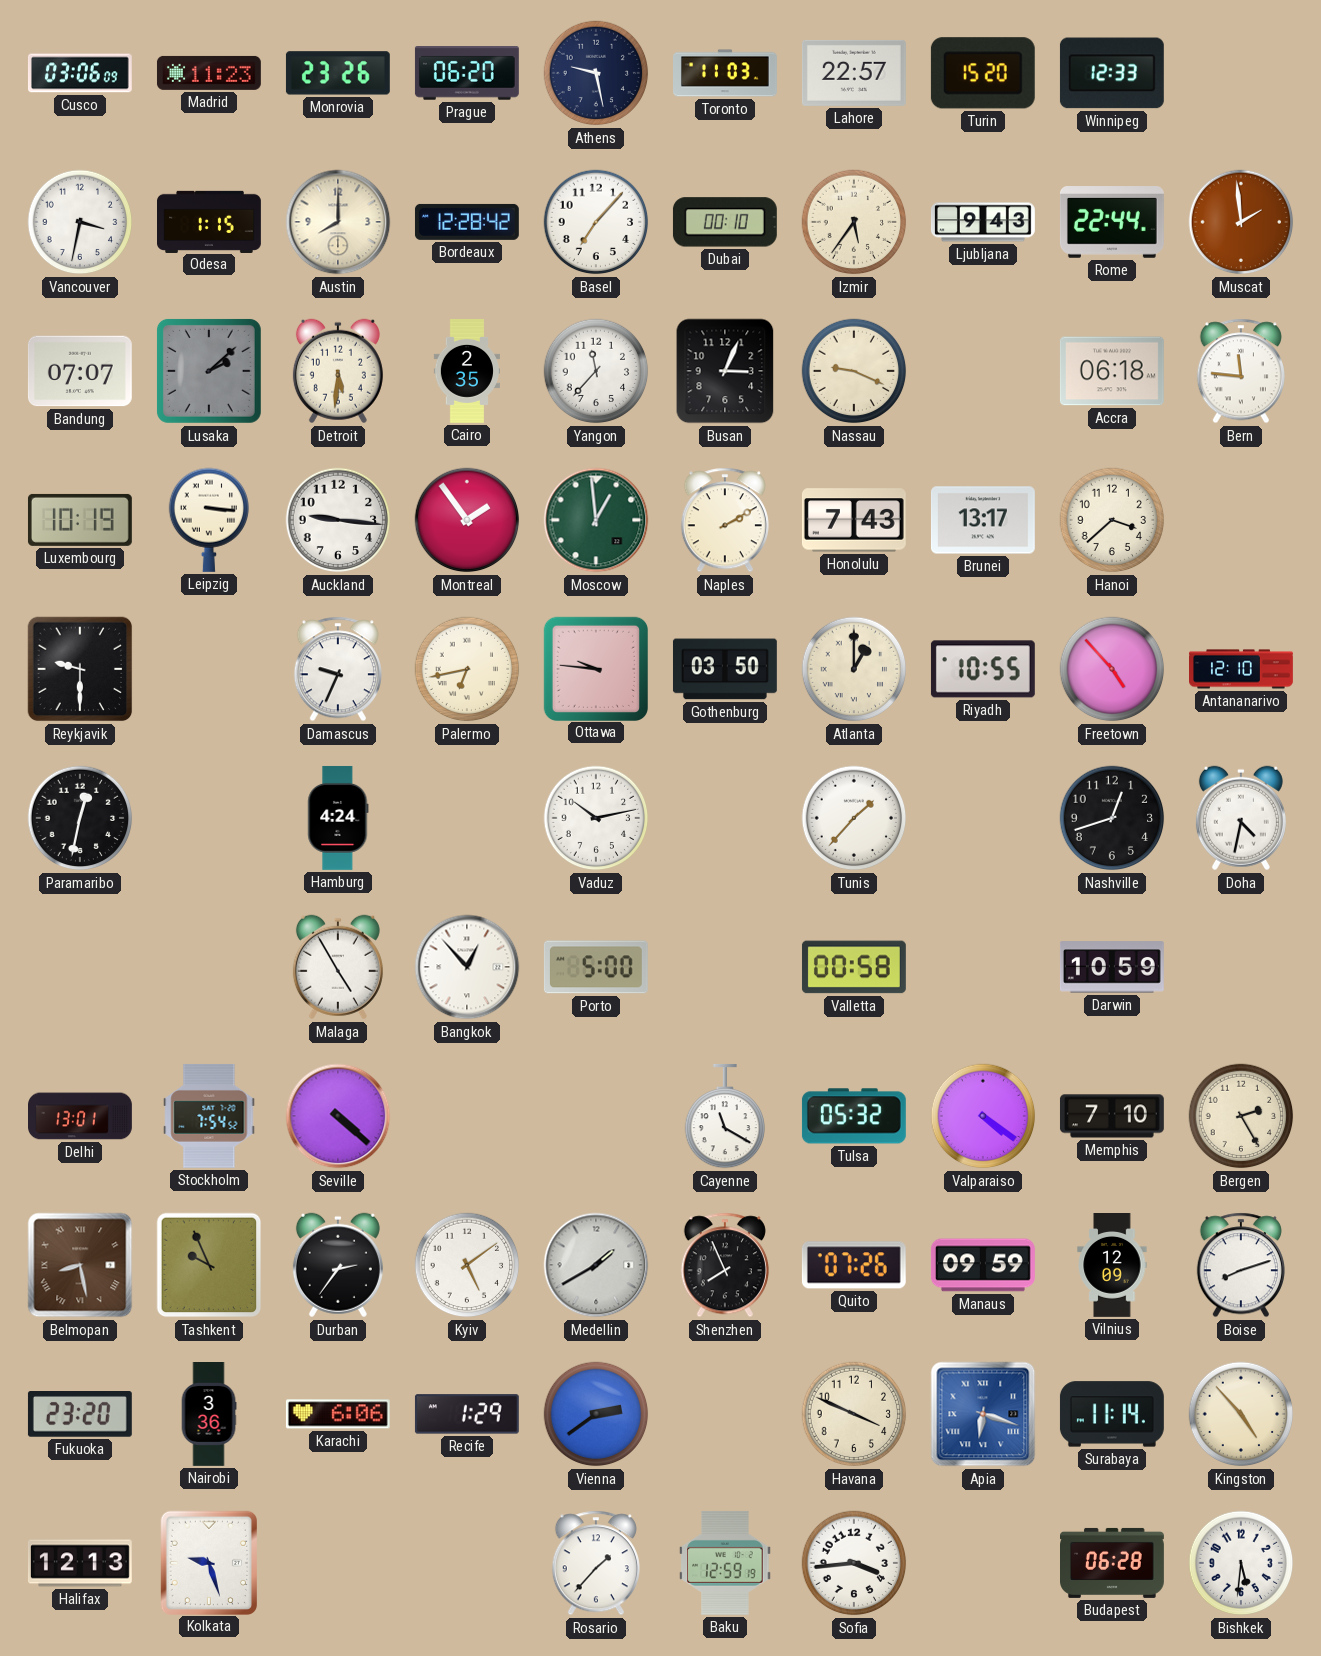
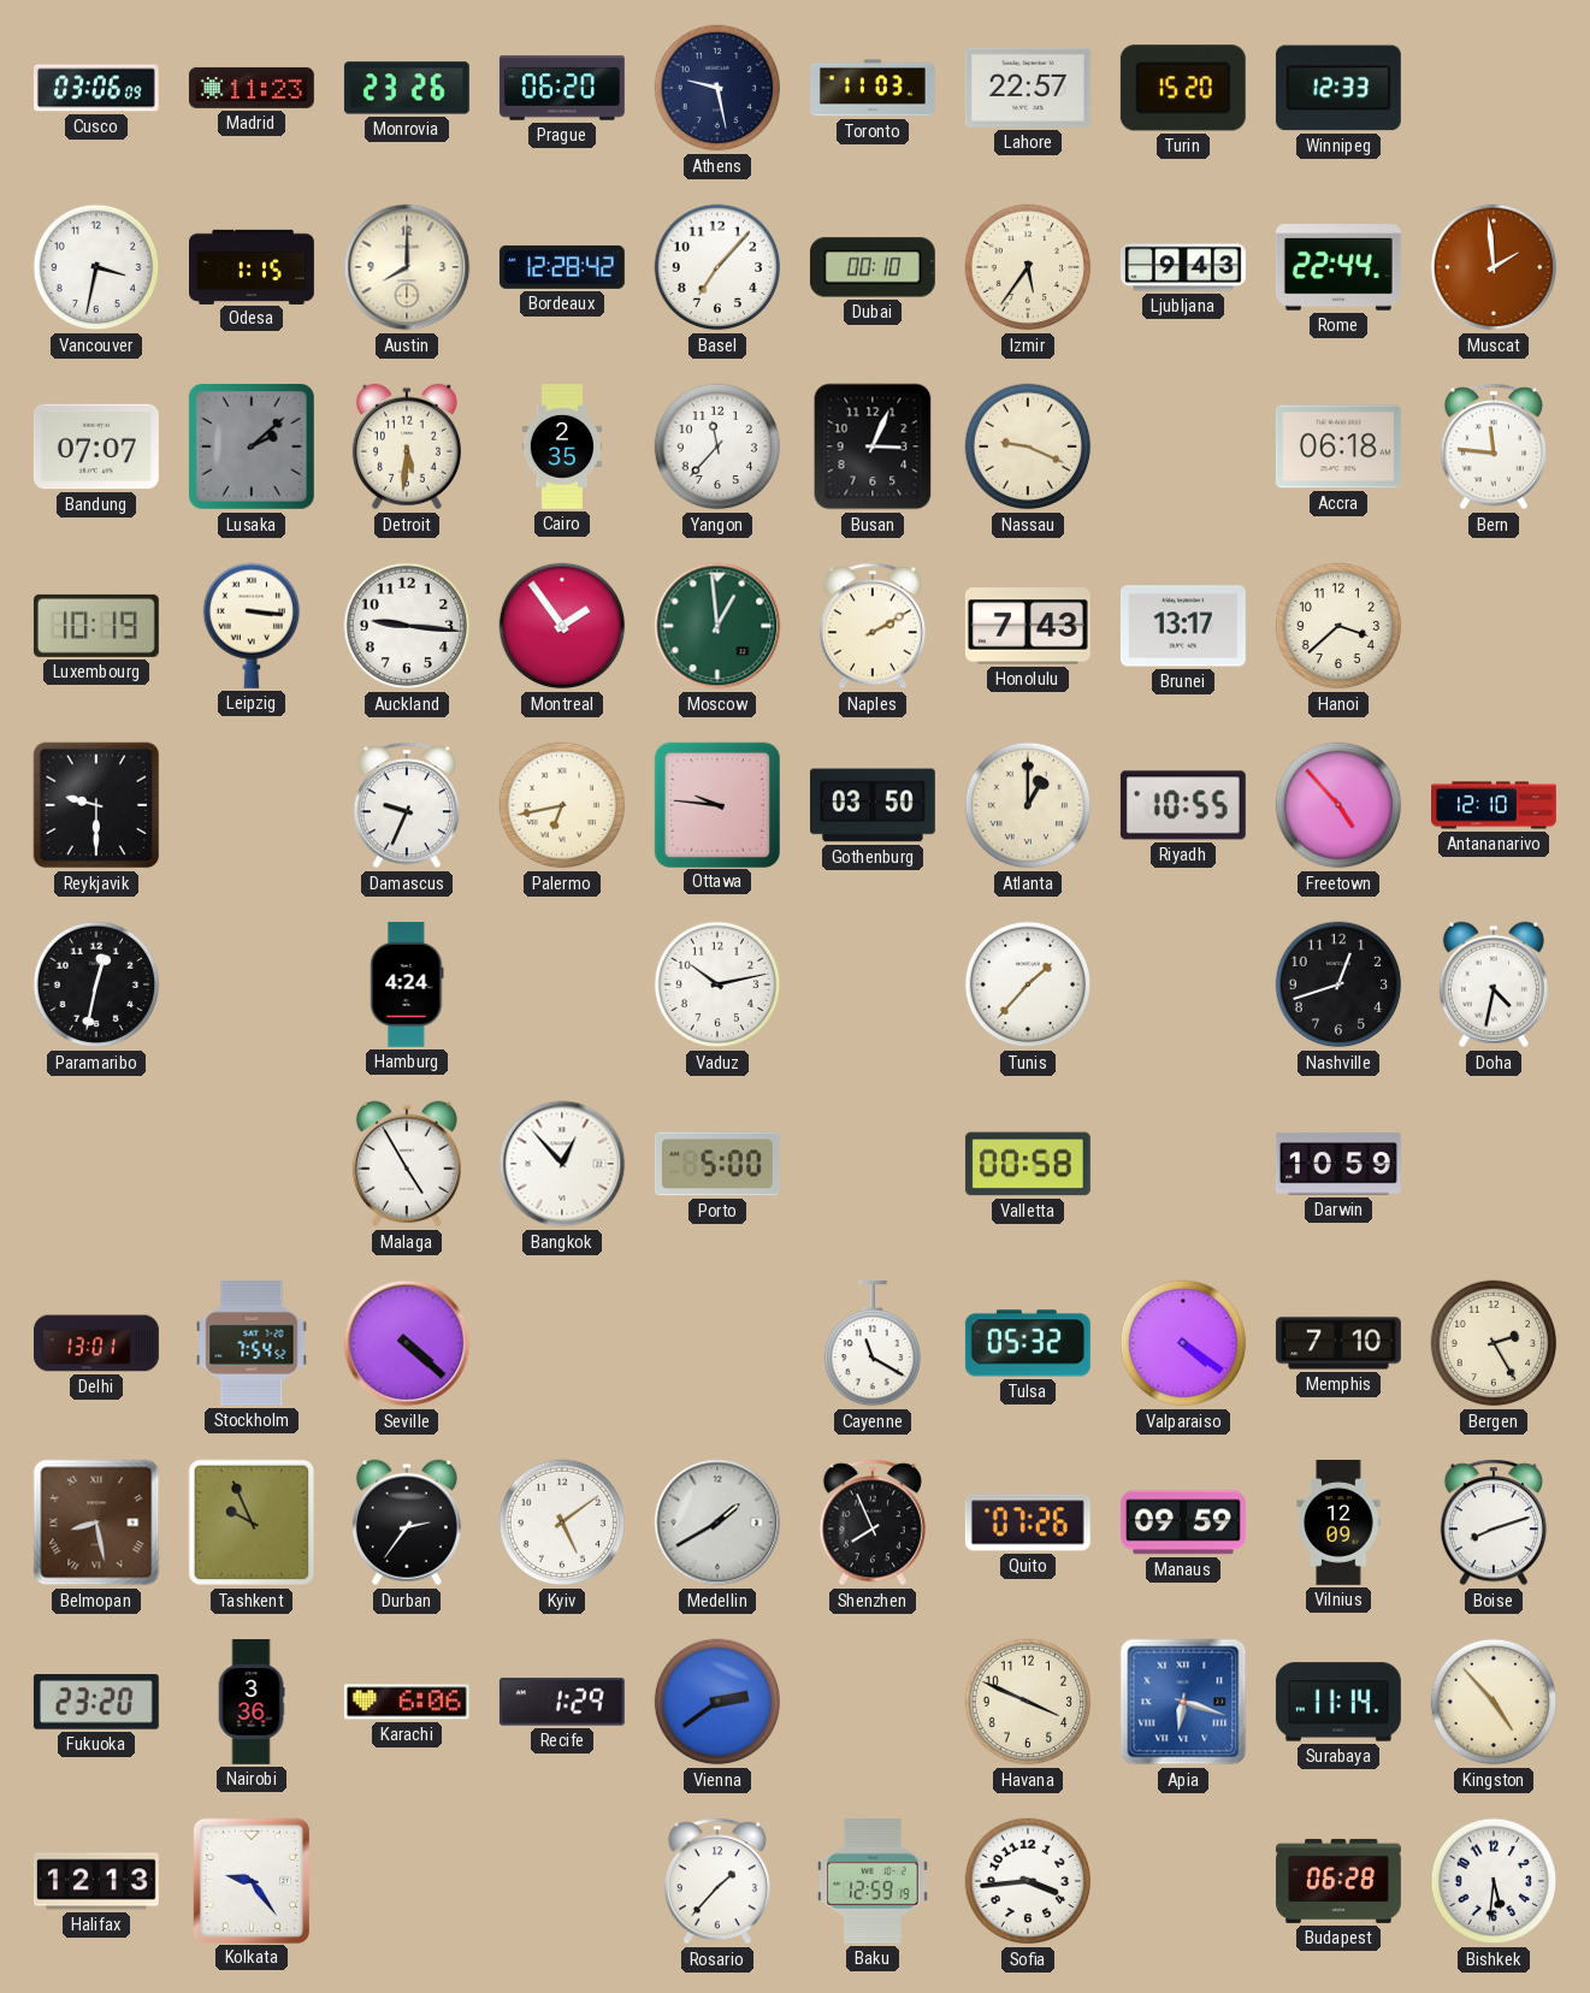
Kolkata: 9:27 -> 9:24
